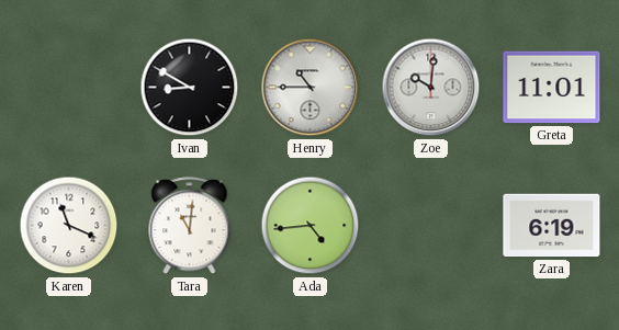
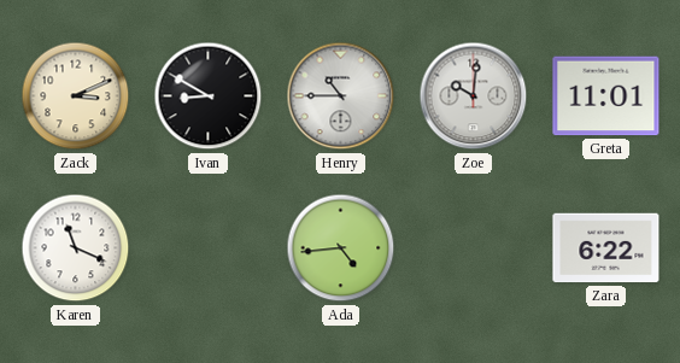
Zack: none -> 3:11
Tara: 11:01 -> none
Zara: 6:19 -> 6:22
